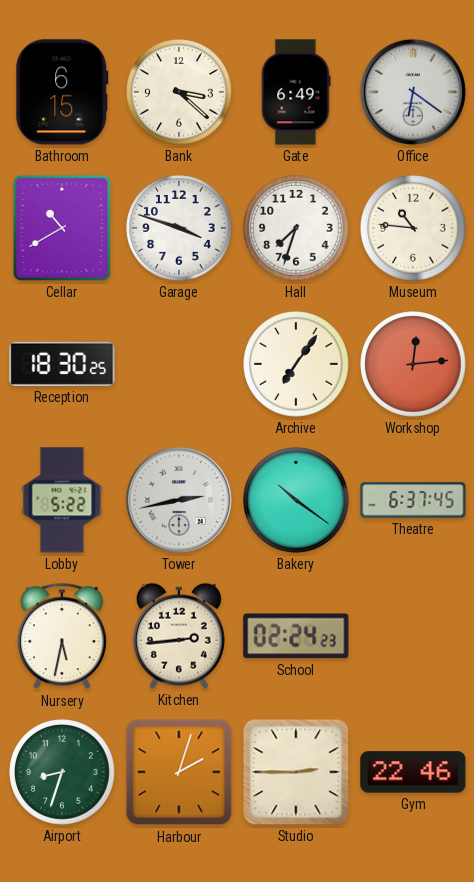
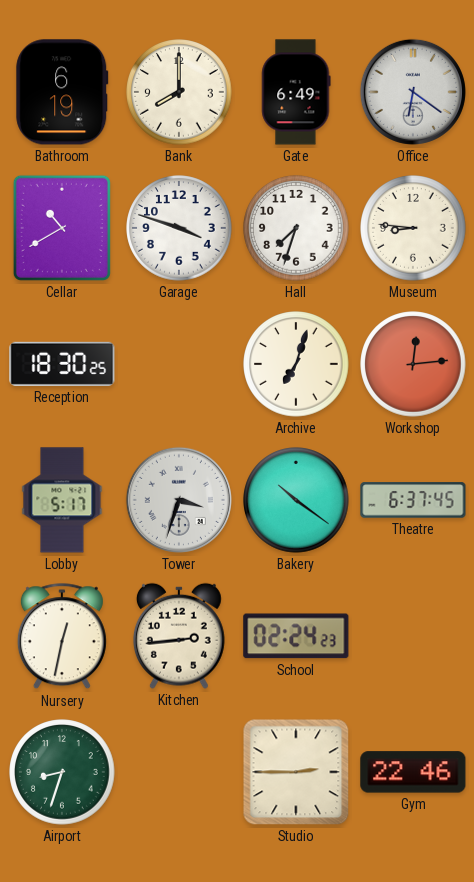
Bathroom: 6:15 -> 6:19
Bank: 3:22 -> 8:00
Museum: 10:46 -> 8:46
Archive: 7:06 -> 7:03
Lobby: 5:22 -> 5:17
Tower: 2:43 -> 3:33
Nursery: 5:32 -> 12:32
Harbour: 2:03 -> none
